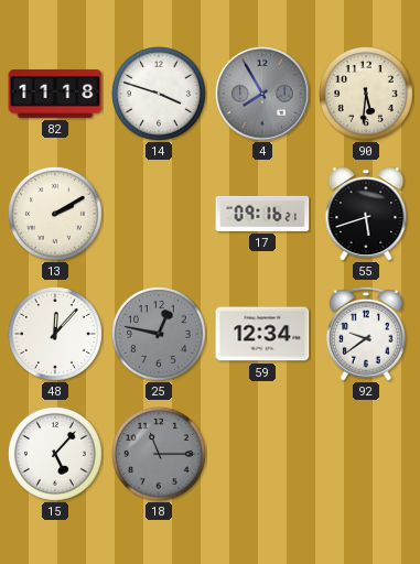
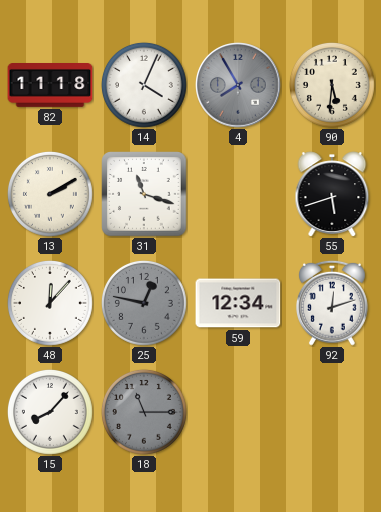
14: 3:48 -> 4:04
31: none -> 11:18
17: 09:16 -> none
92: 9:39 -> 12:12
15: 5:07 -> 8:07
